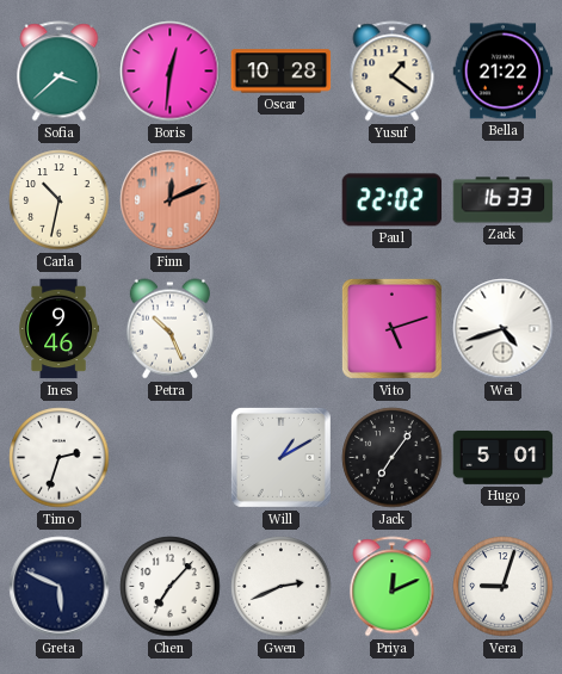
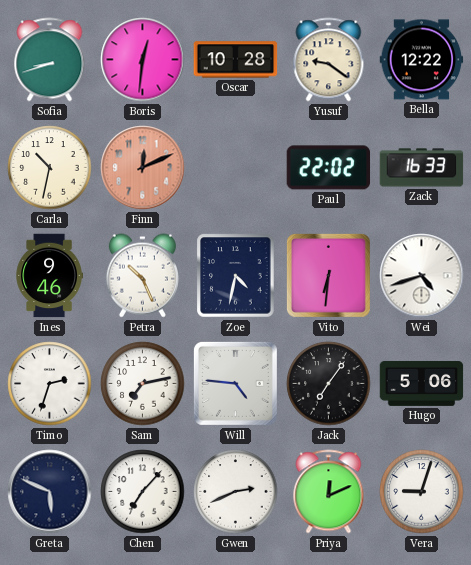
Sofia: 3:38 -> 8:42
Yusuf: 1:21 -> 9:21
Bella: 21:22 -> 12:22
Zoe: none -> 4:32
Vito: 5:12 -> 6:31
Sam: none -> 7:13
Will: 1:10 -> 4:46
Hugo: 5:01 -> 5:06
